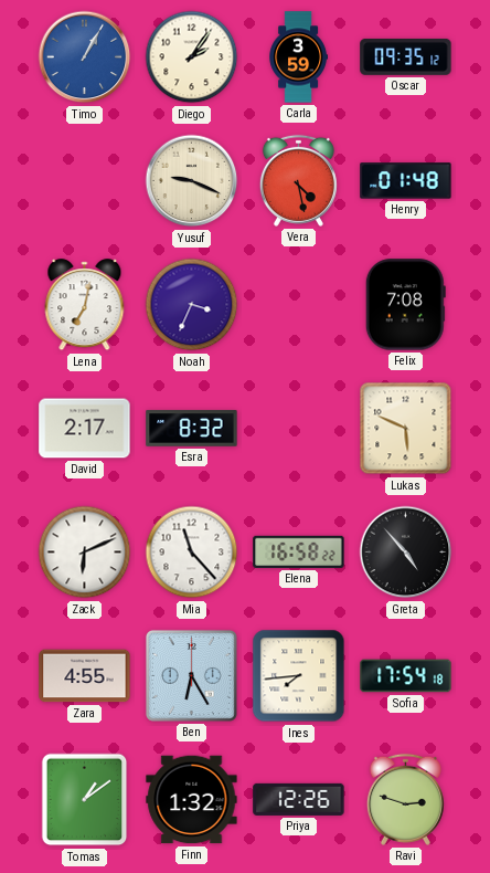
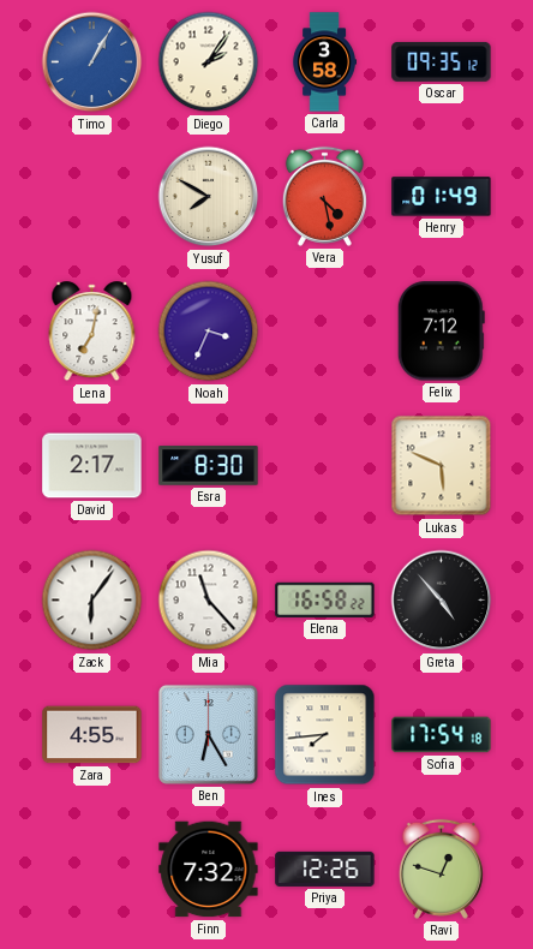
Carla: 3:59 -> 3:58
Yusuf: 9:19 -> 7:50
Henry: 01:48 -> 01:49
Felix: 7:08 -> 7:12
Esra: 8:32 -> 8:30
Zack: 6:11 -> 6:06
Tomas: 1:09 -> none
Finn: 1:32 -> 7:32
Ravi: 2:48 -> 12:48
